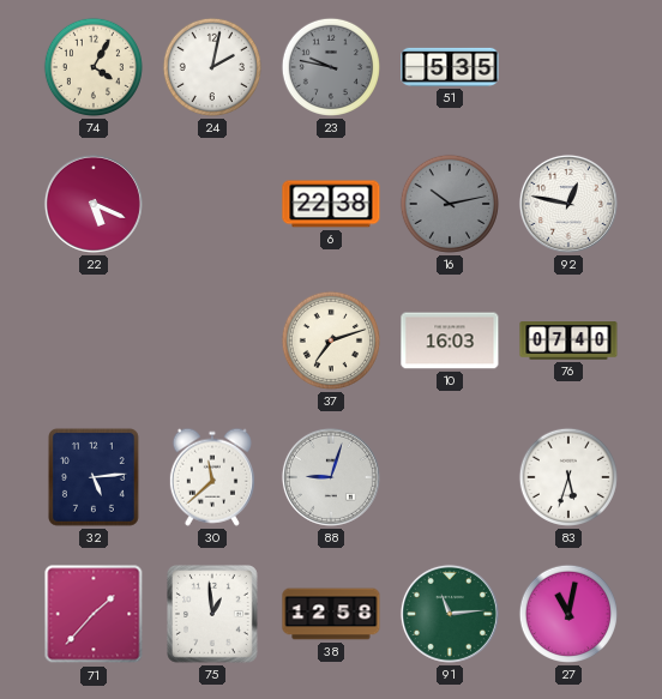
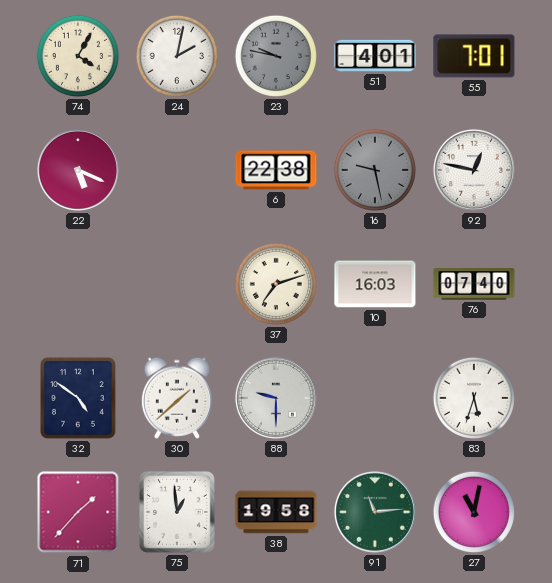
51: 5:35 -> 4:01
55: none -> 7:01
16: 10:13 -> 9:28
32: 5:14 -> 4:51
30: 11:38 -> 1:38
88: 9:03 -> 9:30
38: 12:58 -> 19:58
